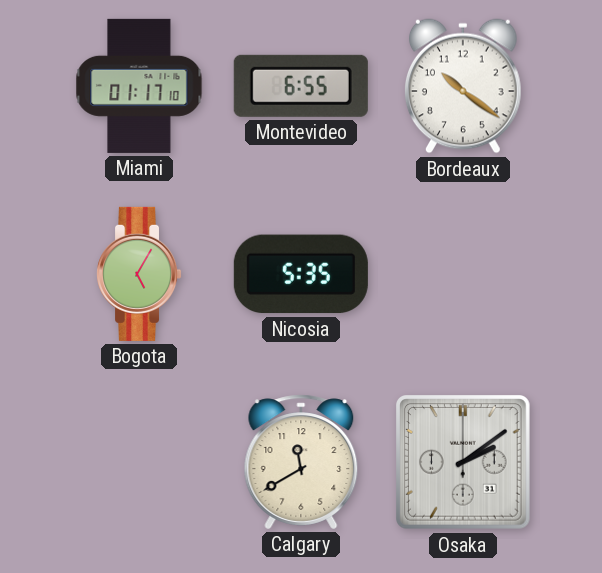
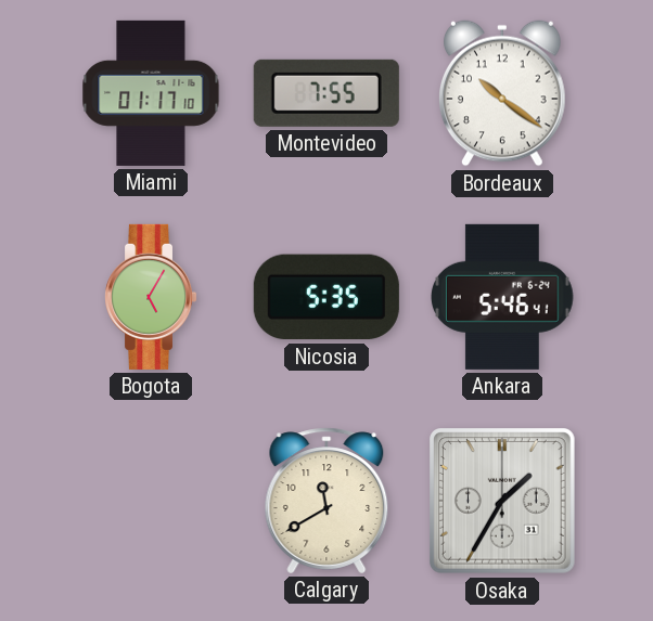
Montevideo: 6:55 -> 7:55
Ankara: none -> 5:46
Osaka: 2:09 -> 1:35
